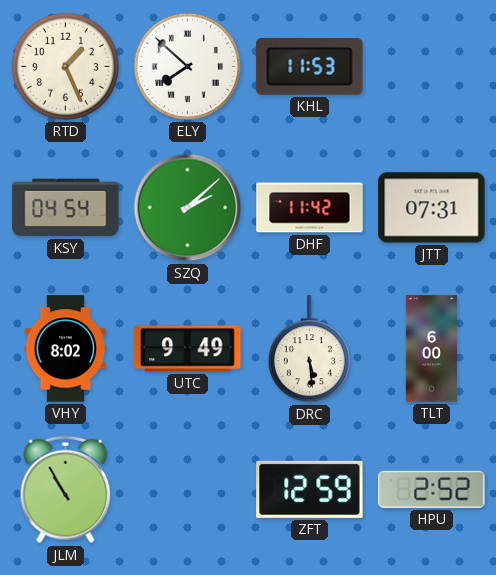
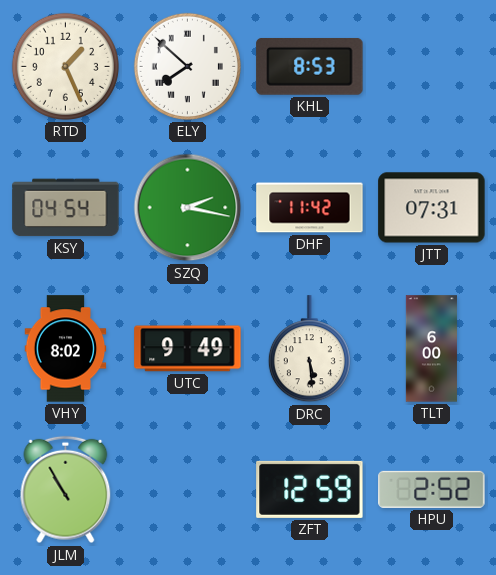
KHL: 11:53 -> 8:53
SZQ: 2:08 -> 2:17
